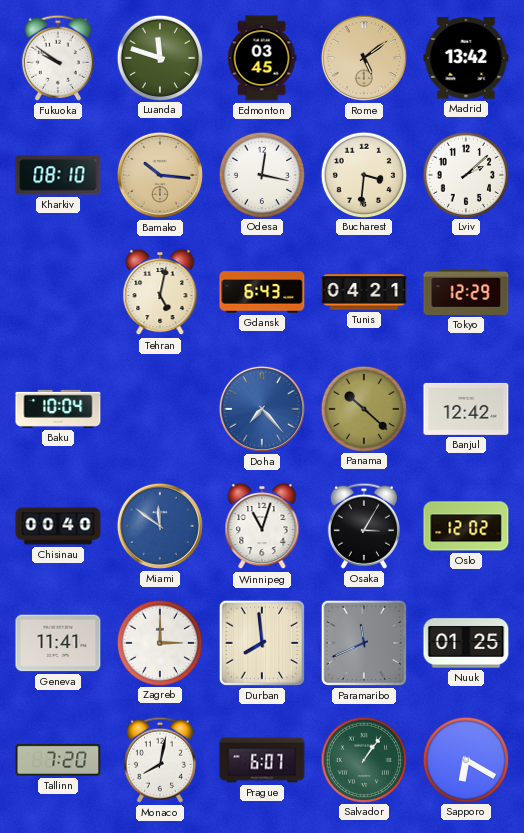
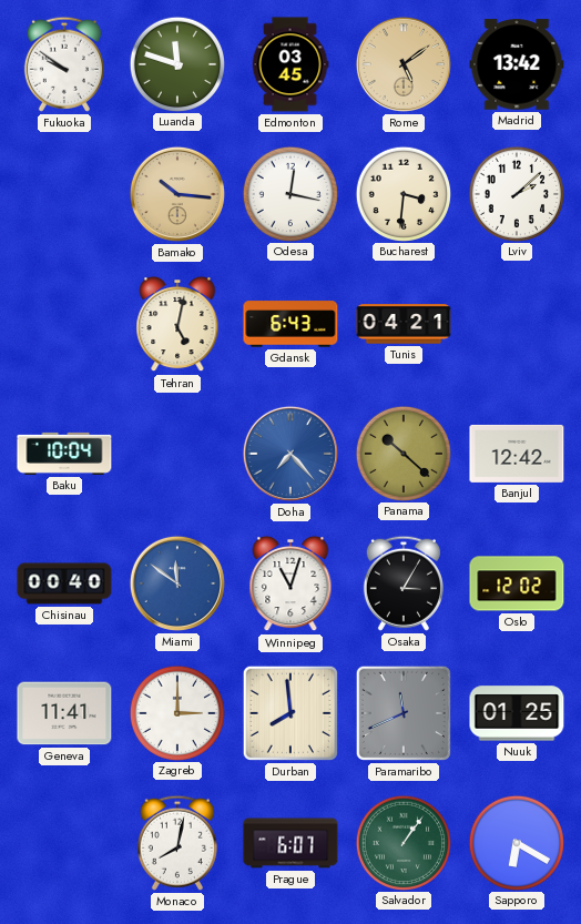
Kharkiv: 08:10 -> none
Tokyo: 12:29 -> none
Tallinn: 7:20 -> none
